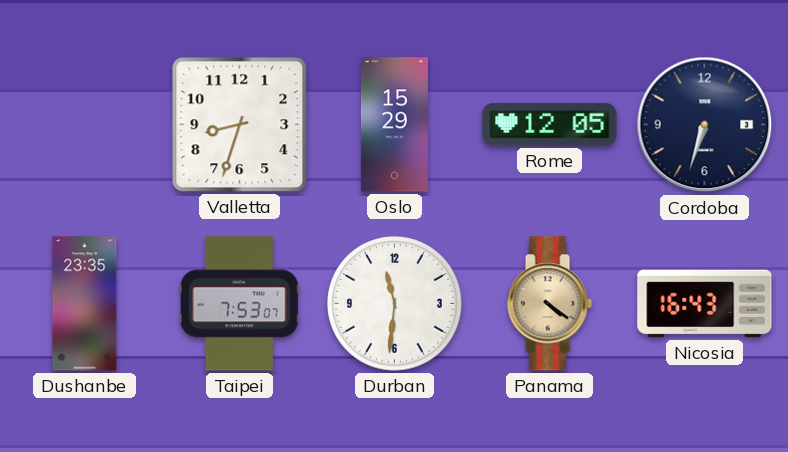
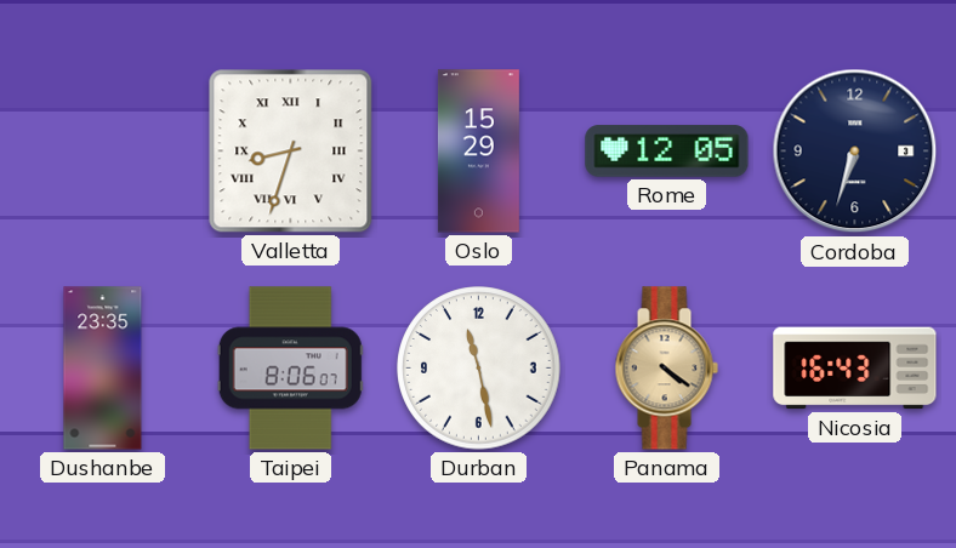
Valletta numerals: Arabic -> Roman
Taipei: 7:53 -> 8:06
Durban: 11:31 -> 11:28
